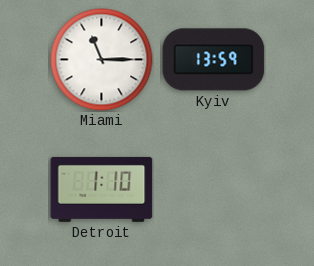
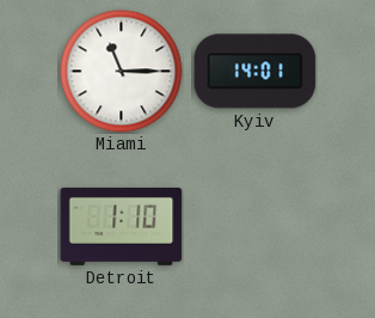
Kyiv: 13:59 -> 14:01
